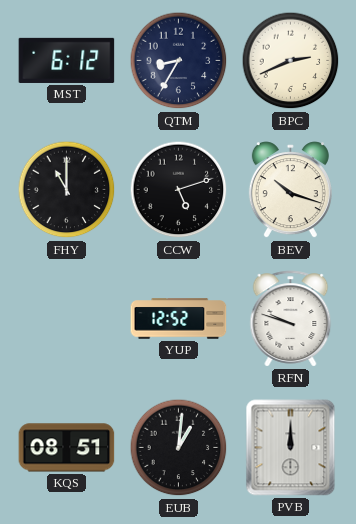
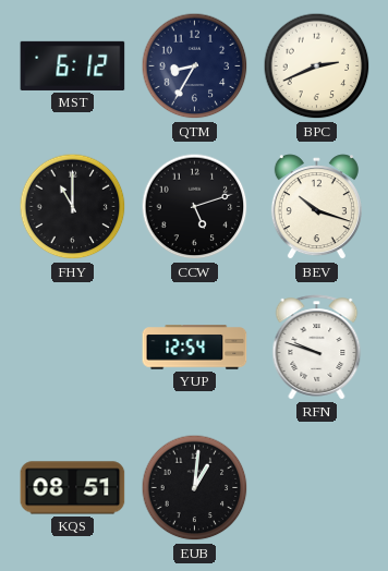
YUP: 12:52 -> 12:54
PVB: 12:00 -> none
